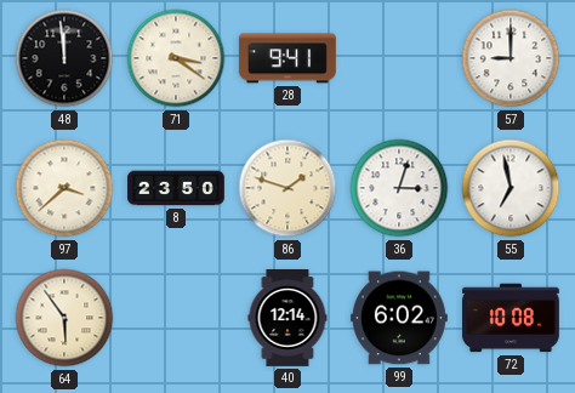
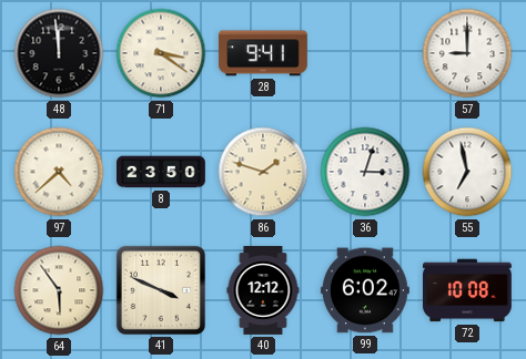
97: 3:38 -> 4:38
41: none -> 3:49
40: 12:14 -> 12:12
